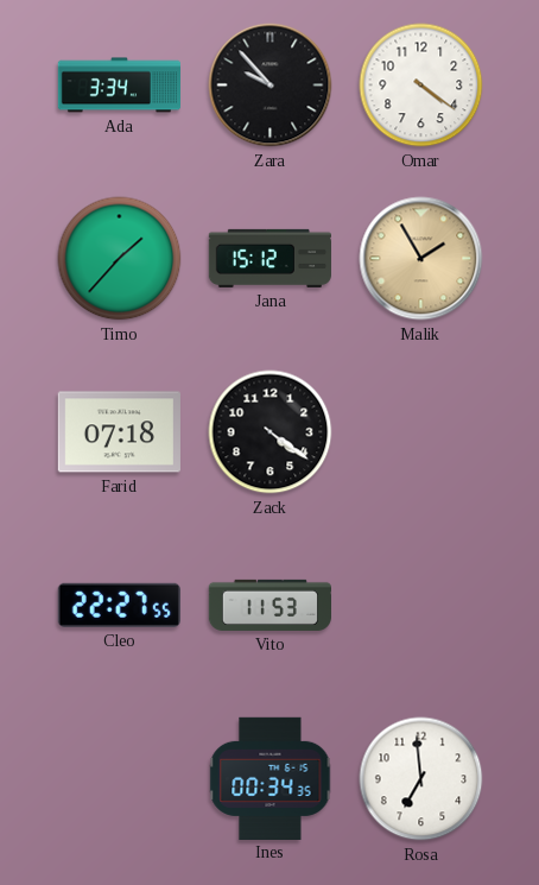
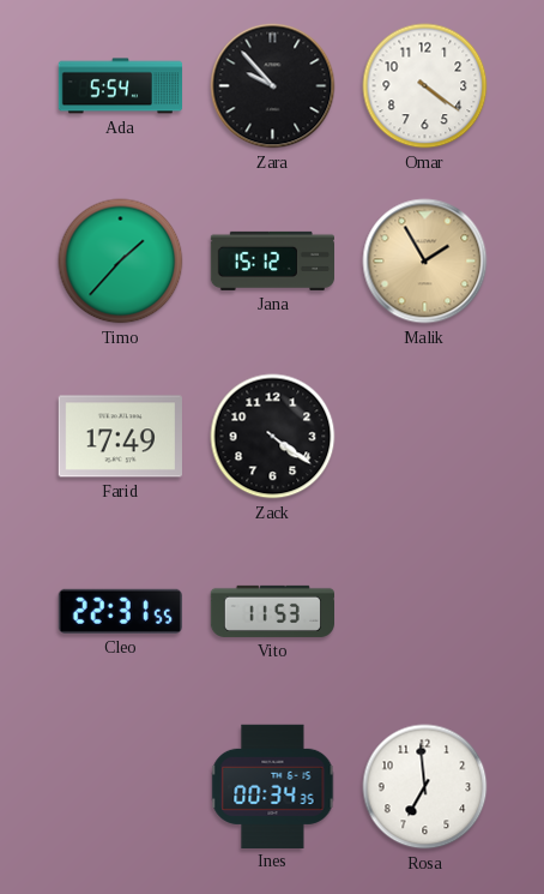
Ada: 3:34 -> 5:54
Farid: 07:18 -> 17:49
Cleo: 22:27 -> 22:31
